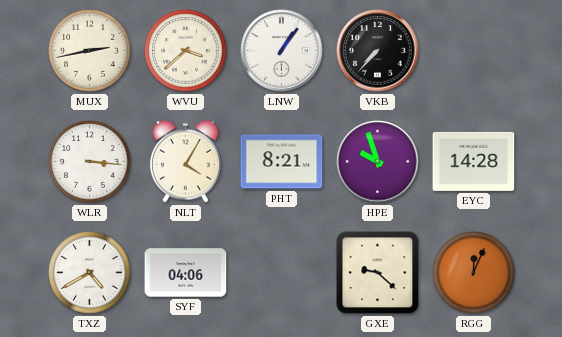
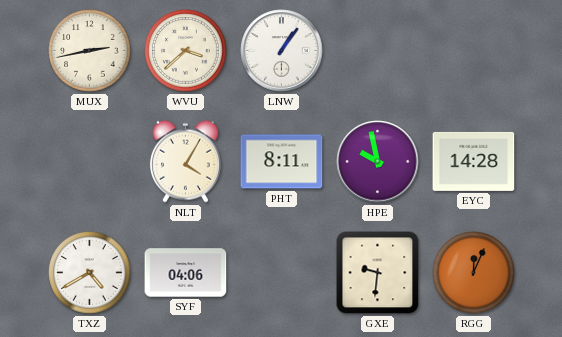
VKB: 7:37 -> none
WLR: 3:16 -> none
PHT: 8:21 -> 8:11
HPE: 9:57 -> 9:58
GXE: 9:22 -> 9:31
